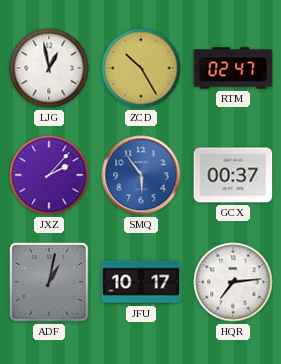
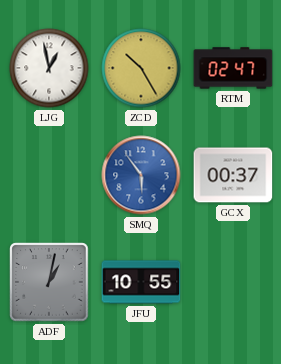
JXZ: 2:07 -> none
JFU: 10:17 -> 10:55
HQR: 7:14 -> none
